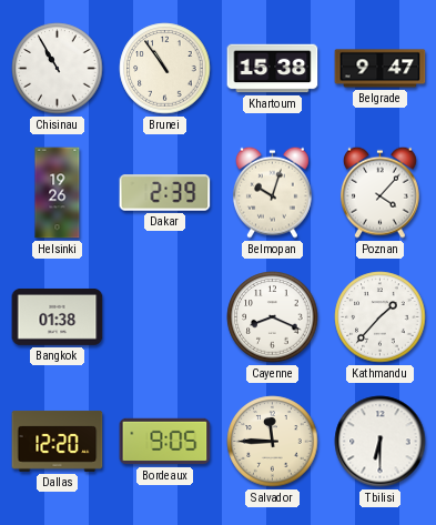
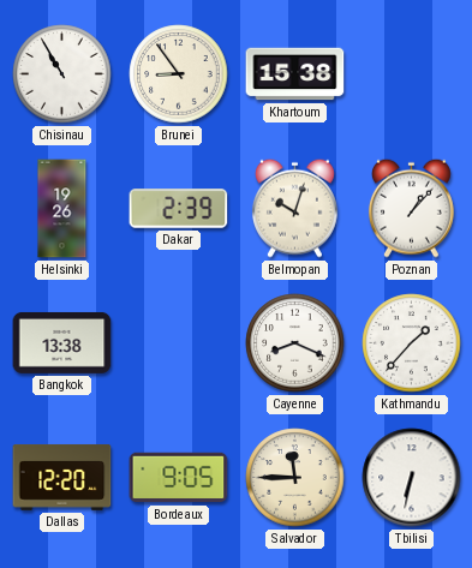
Brunei: 10:54 -> 8:54
Belgrade: 9:47 -> none
Poznan: 4:07 -> 1:07
Bangkok: 01:38 -> 13:38
Tbilisi: 6:30 -> 6:32
